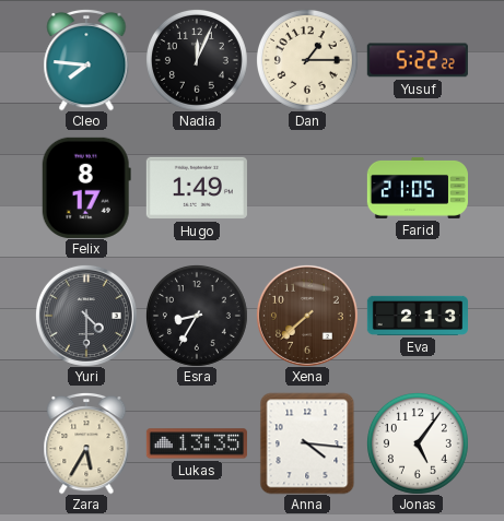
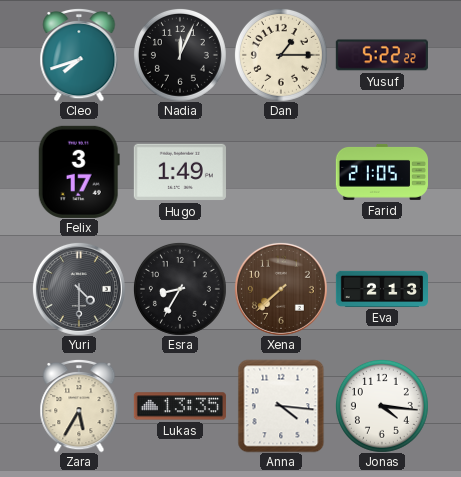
Cleo: 7:46 -> 7:42
Felix: 8:17 -> 3:17
Jonas: 5:06 -> 4:16
